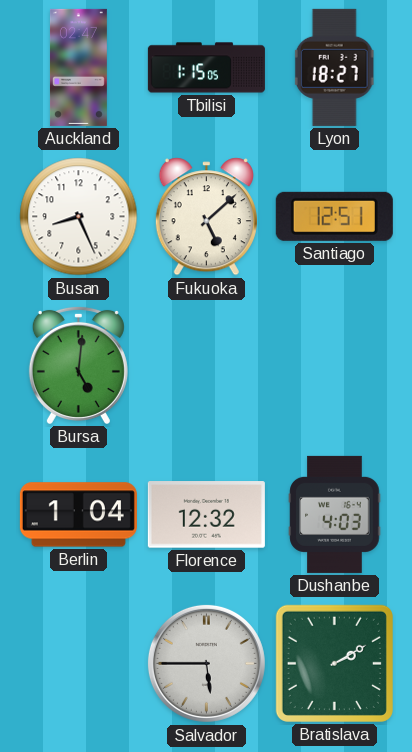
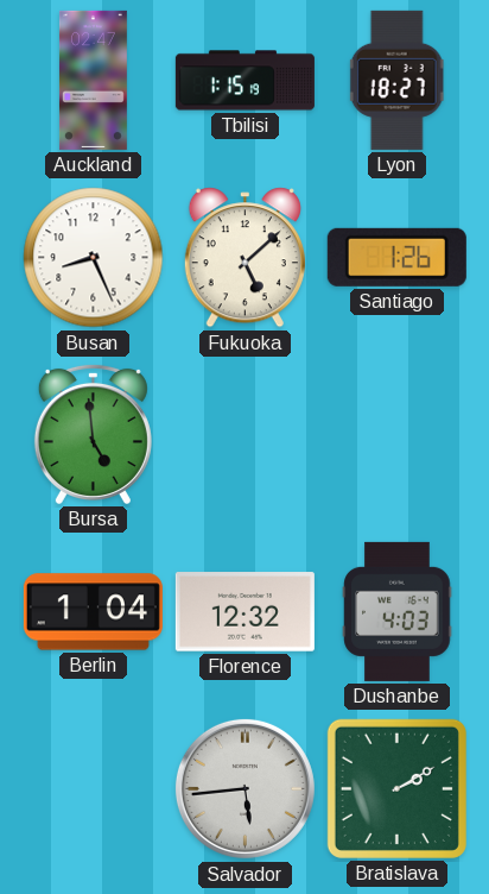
Tbilisi: 1:15:05 -> 1:15:19
Santiago: 12:51 -> 1:26
Bursa: 5:01 -> 4:59
Salvador: 5:45 -> 5:44
